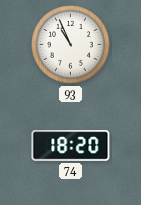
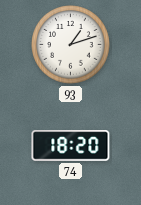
93: 10:56 -> 1:12
